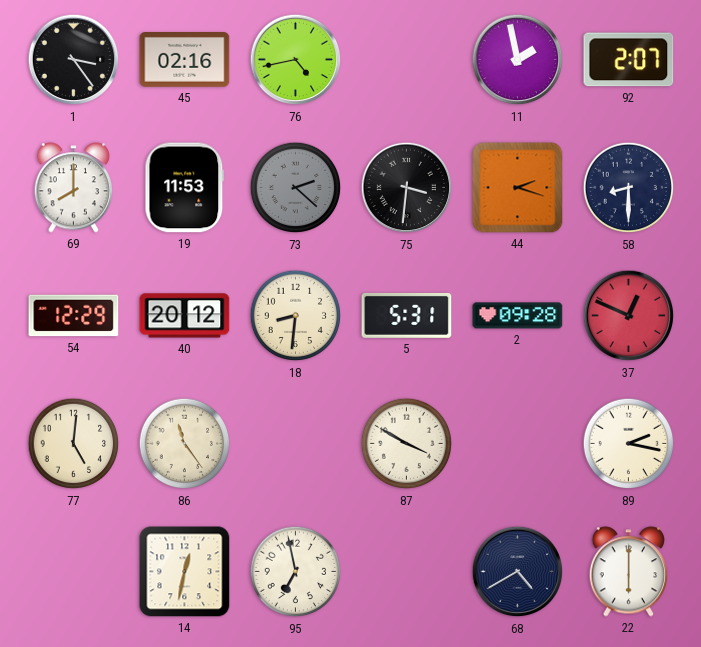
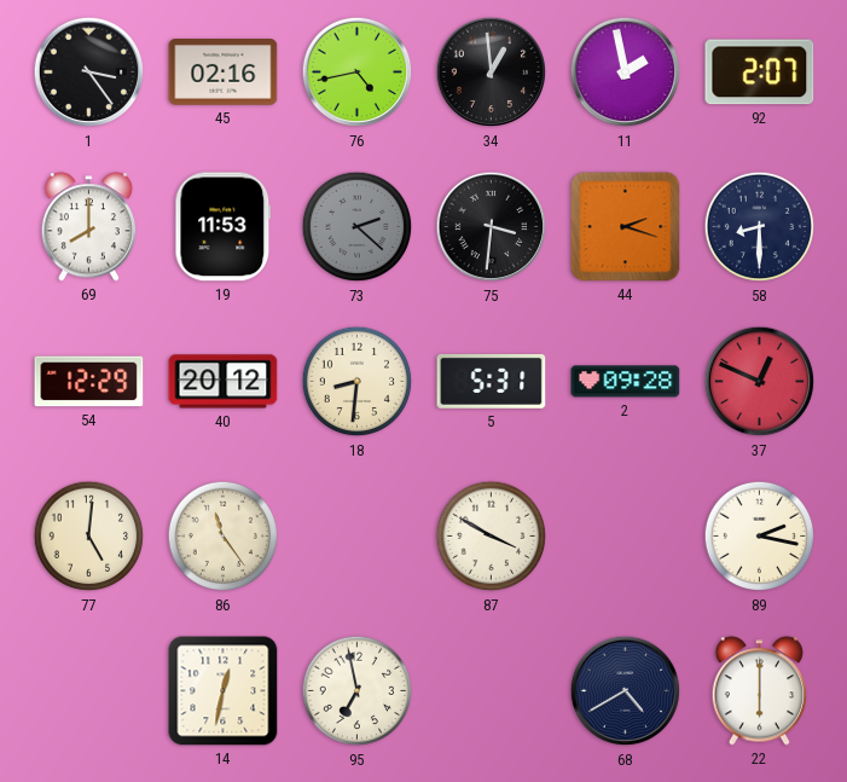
34: none -> 12:59
